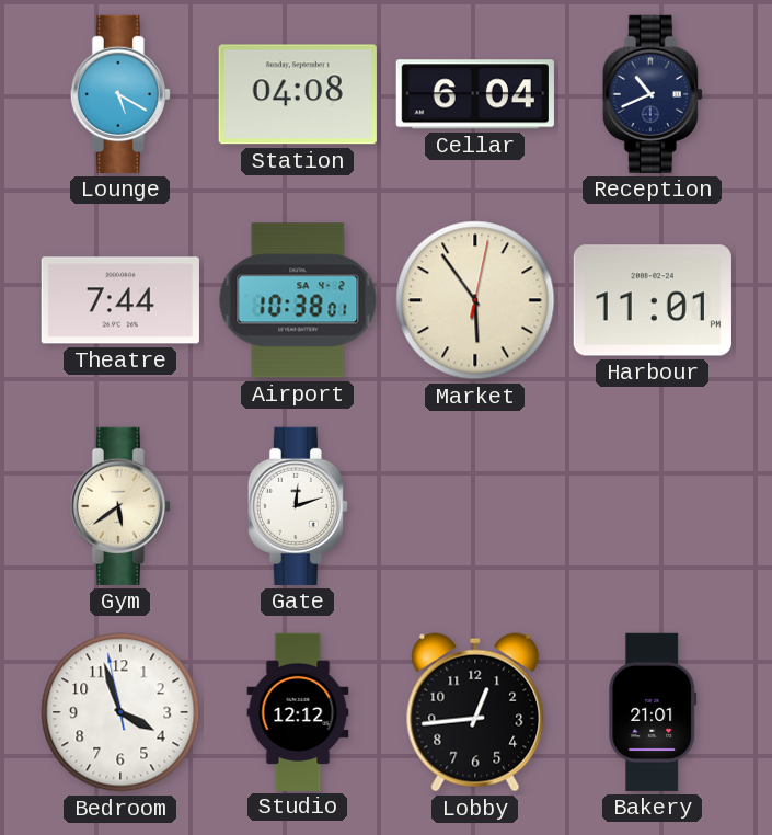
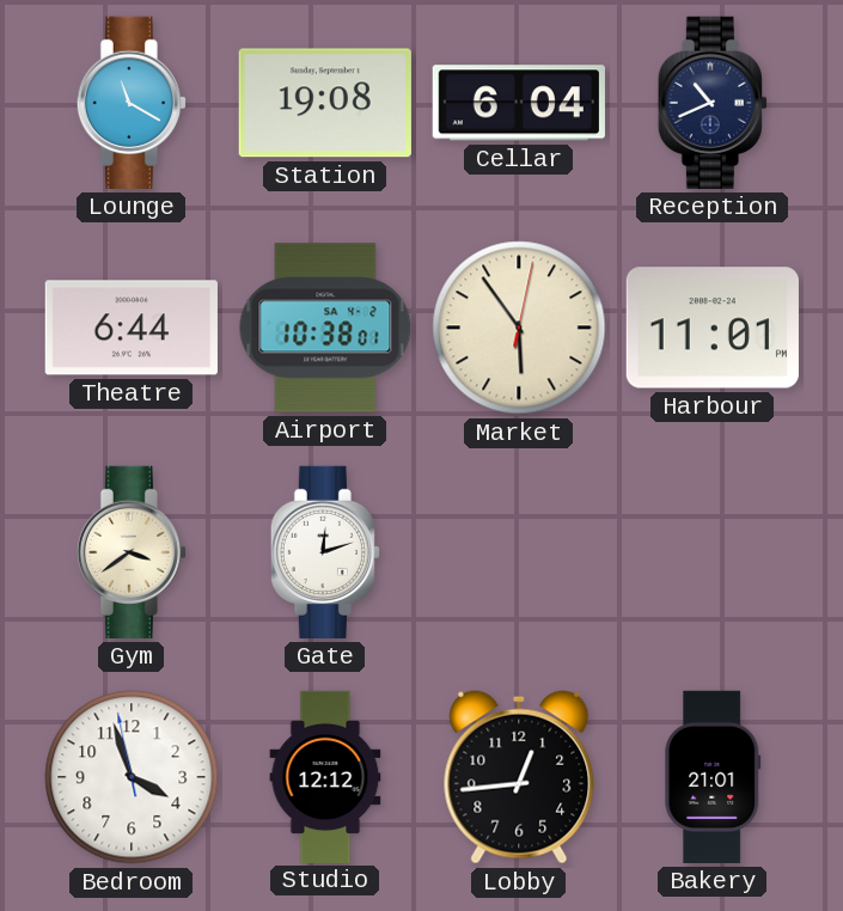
Lounge: 5:20 -> 11:20
Station: 04:08 -> 19:08
Theatre: 7:44 -> 6:44
Gym: 5:39 -> 3:39
